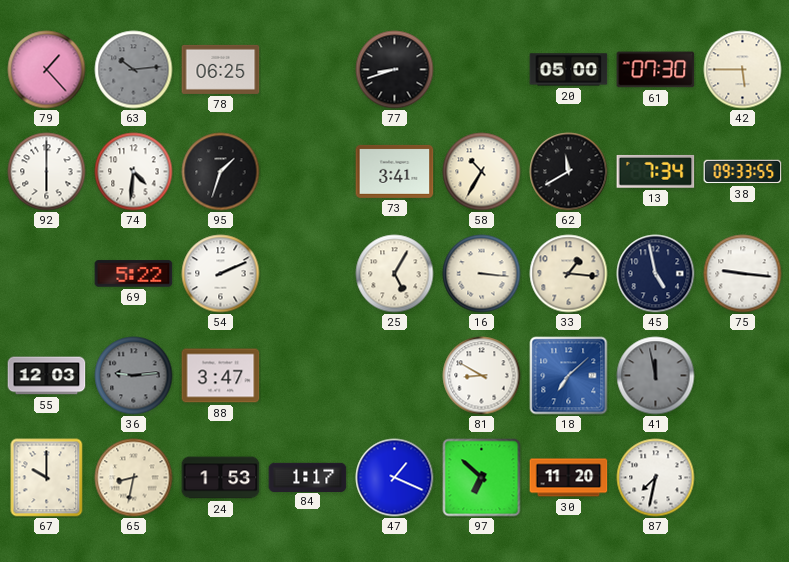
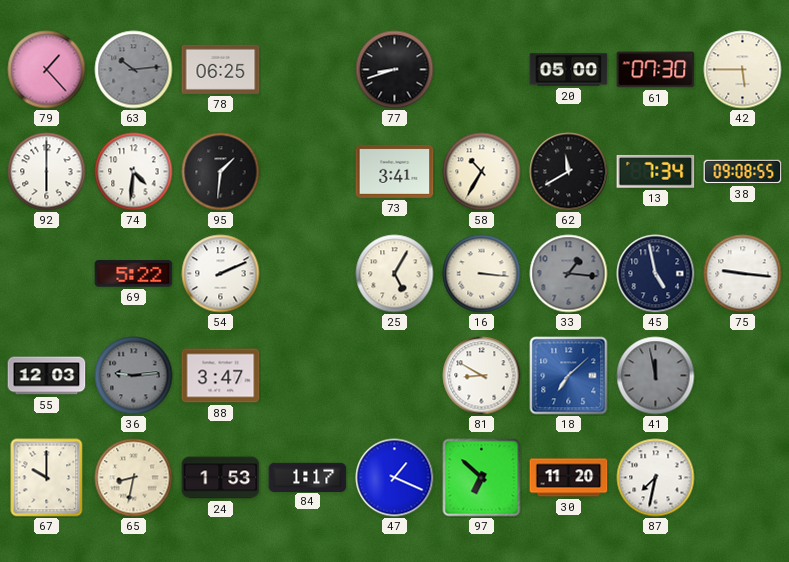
95: 1:33 -> 1:31
38: 09:33 -> 09:08
33 dial: cream -> grey
